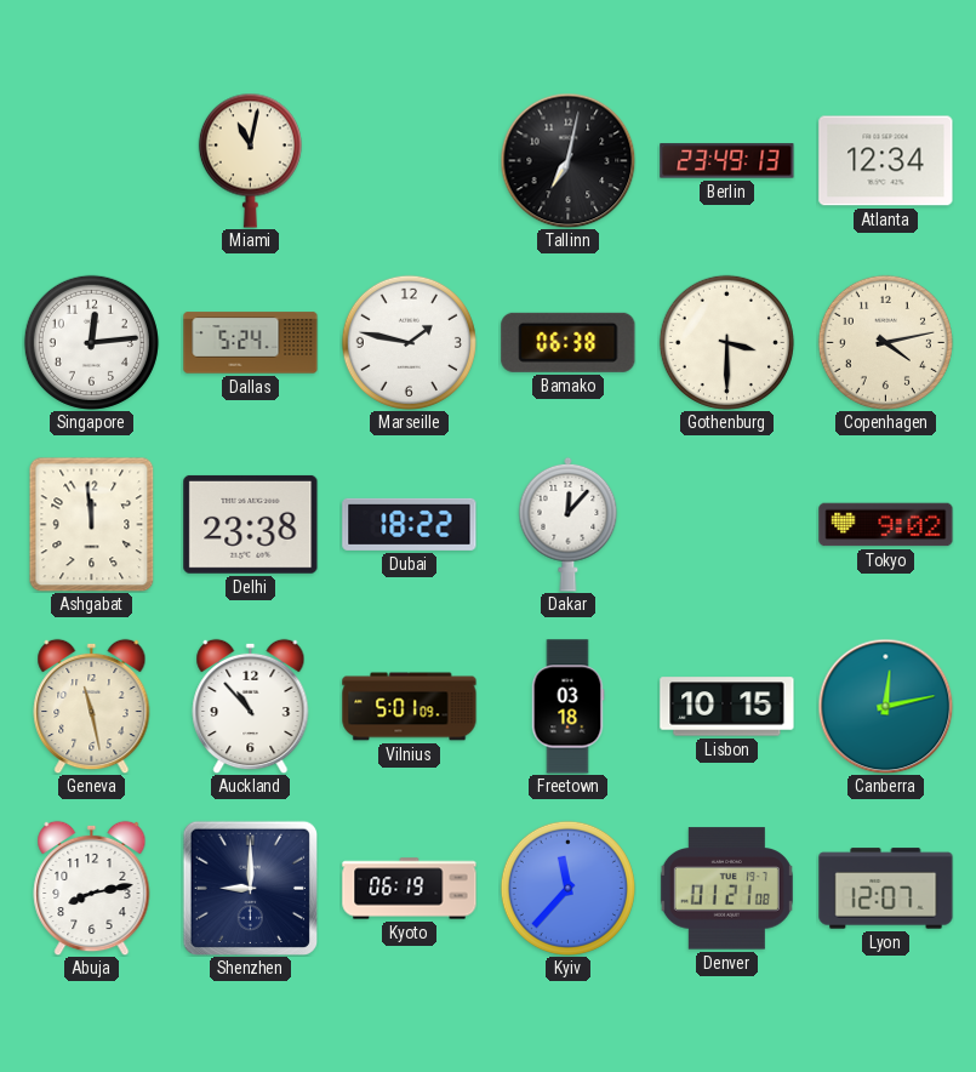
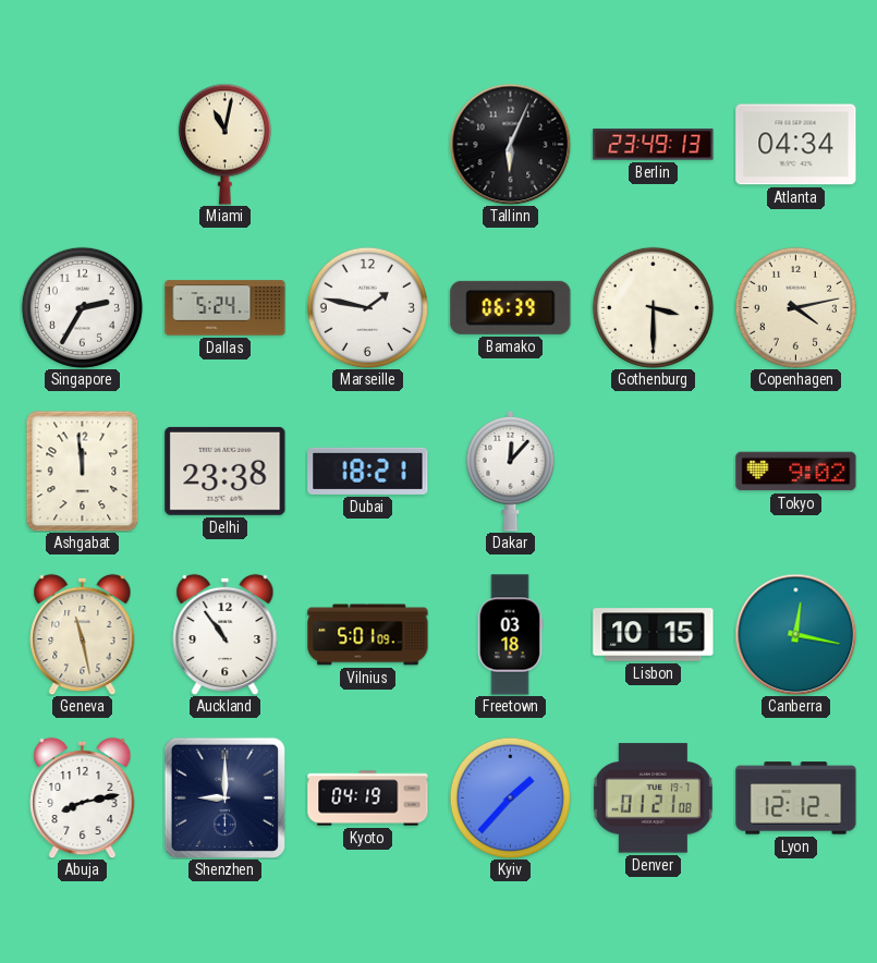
Tallinn: 7:02 -> 6:04
Atlanta: 12:34 -> 04:34
Singapore: 12:14 -> 2:35
Bamako: 06:38 -> 06:39
Dubai: 18:22 -> 18:21
Auckland: 10:53 -> 10:54
Canberra: 12:13 -> 12:17
Kyoto: 06:19 -> 04:19
Kyiv: 11:37 -> 1:37
Lyon: 12:07 -> 12:12
